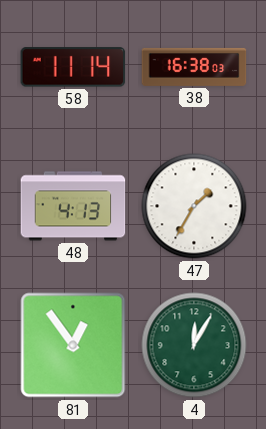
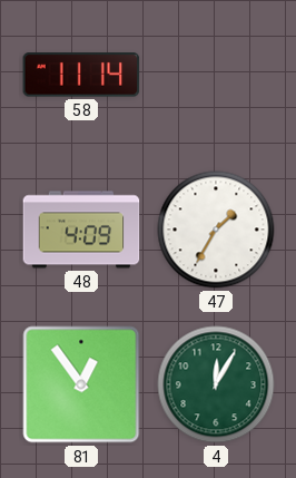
38: 16:38 -> none
48: 4:13 -> 4:09
